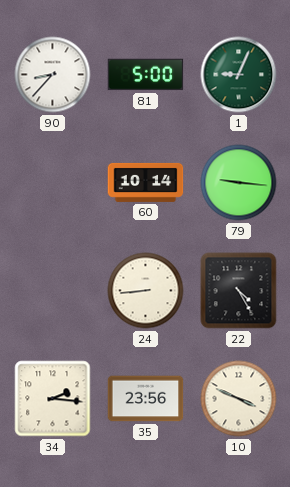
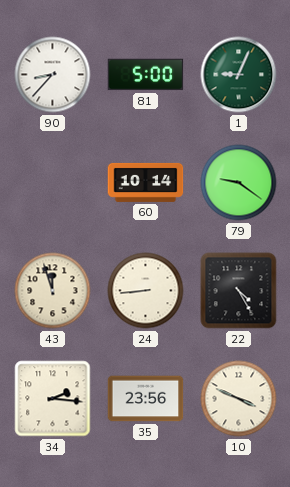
79: 9:16 -> 9:21
43: none -> 11:57
